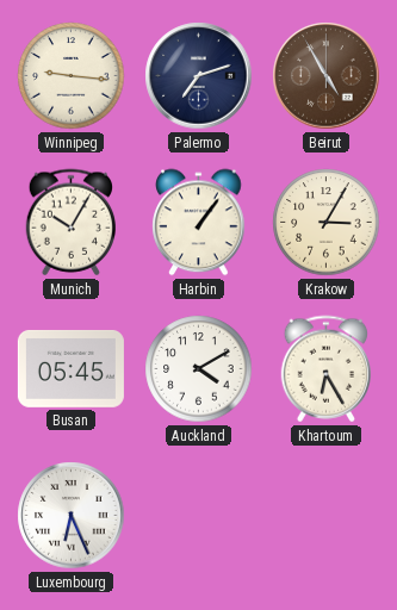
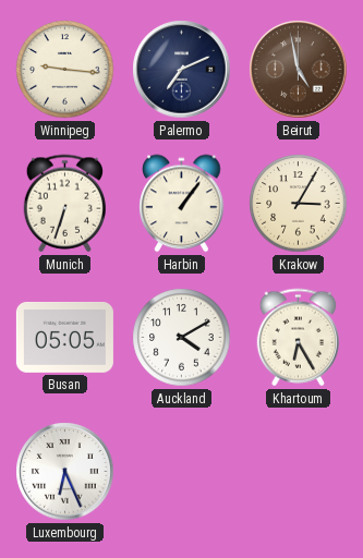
Palermo: 7:12 -> 7:11
Beirut: 4:55 -> 4:58
Munich: 10:05 -> 6:33
Busan: 05:45 -> 05:05
